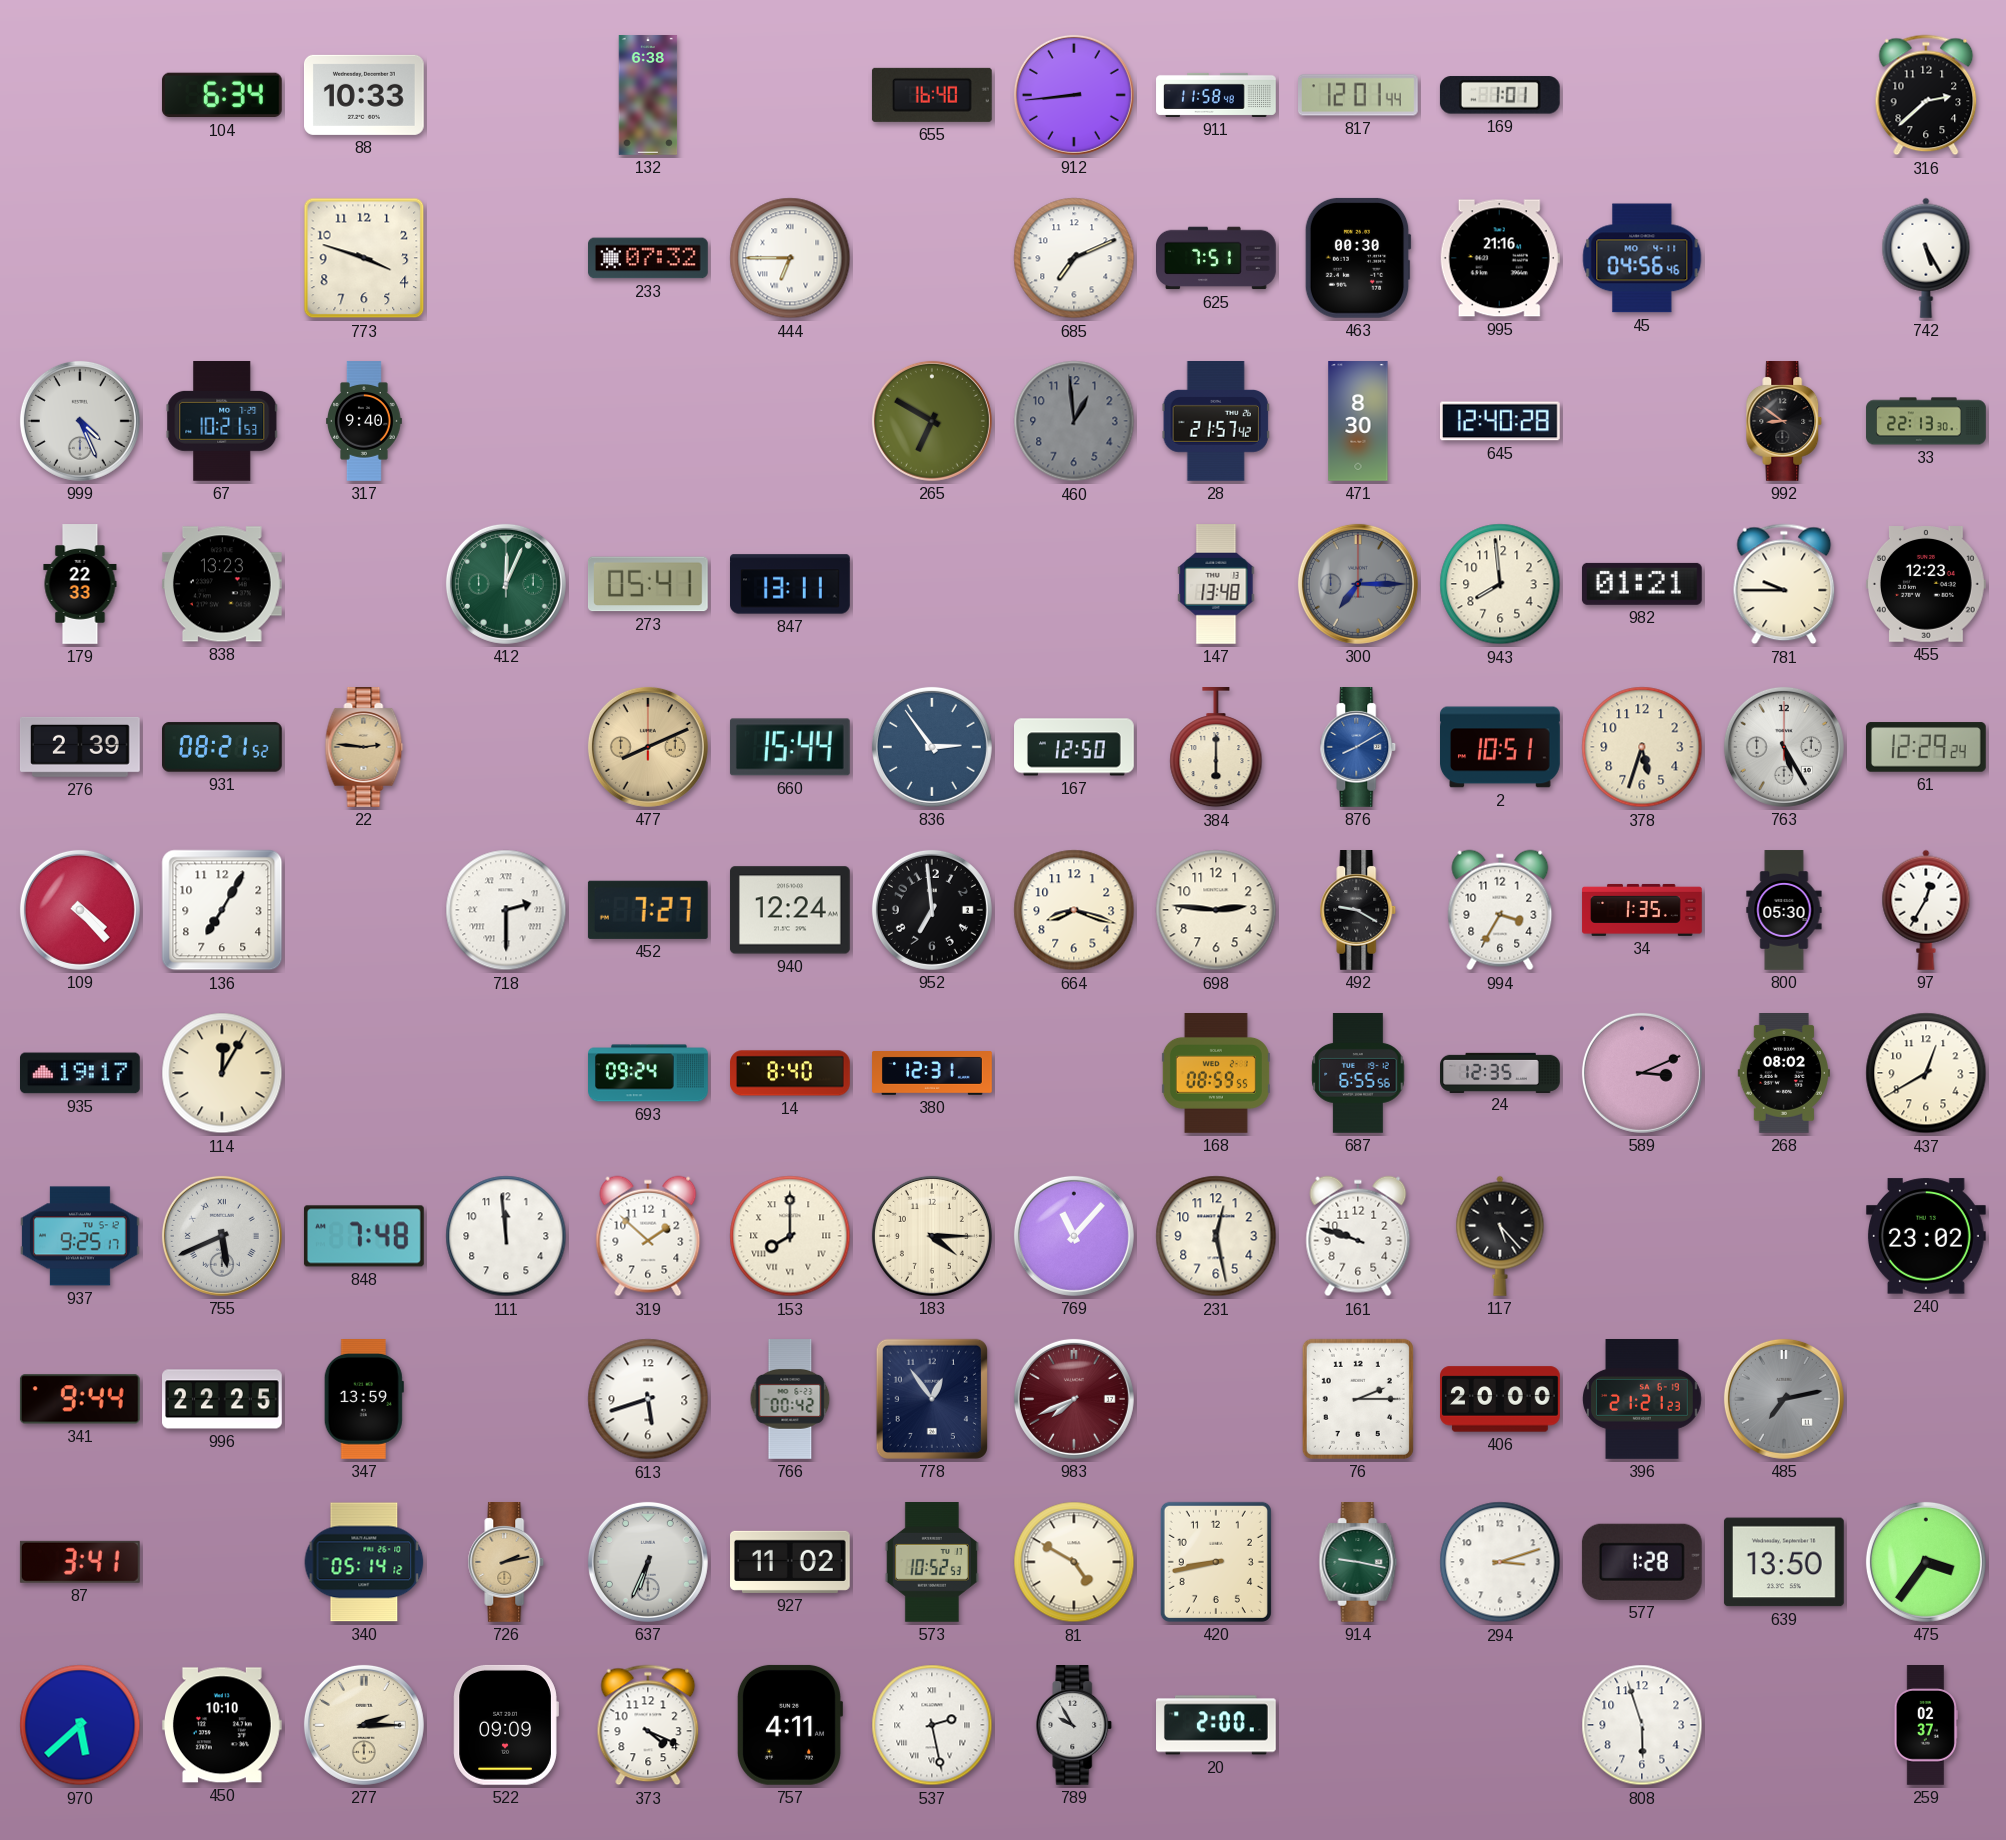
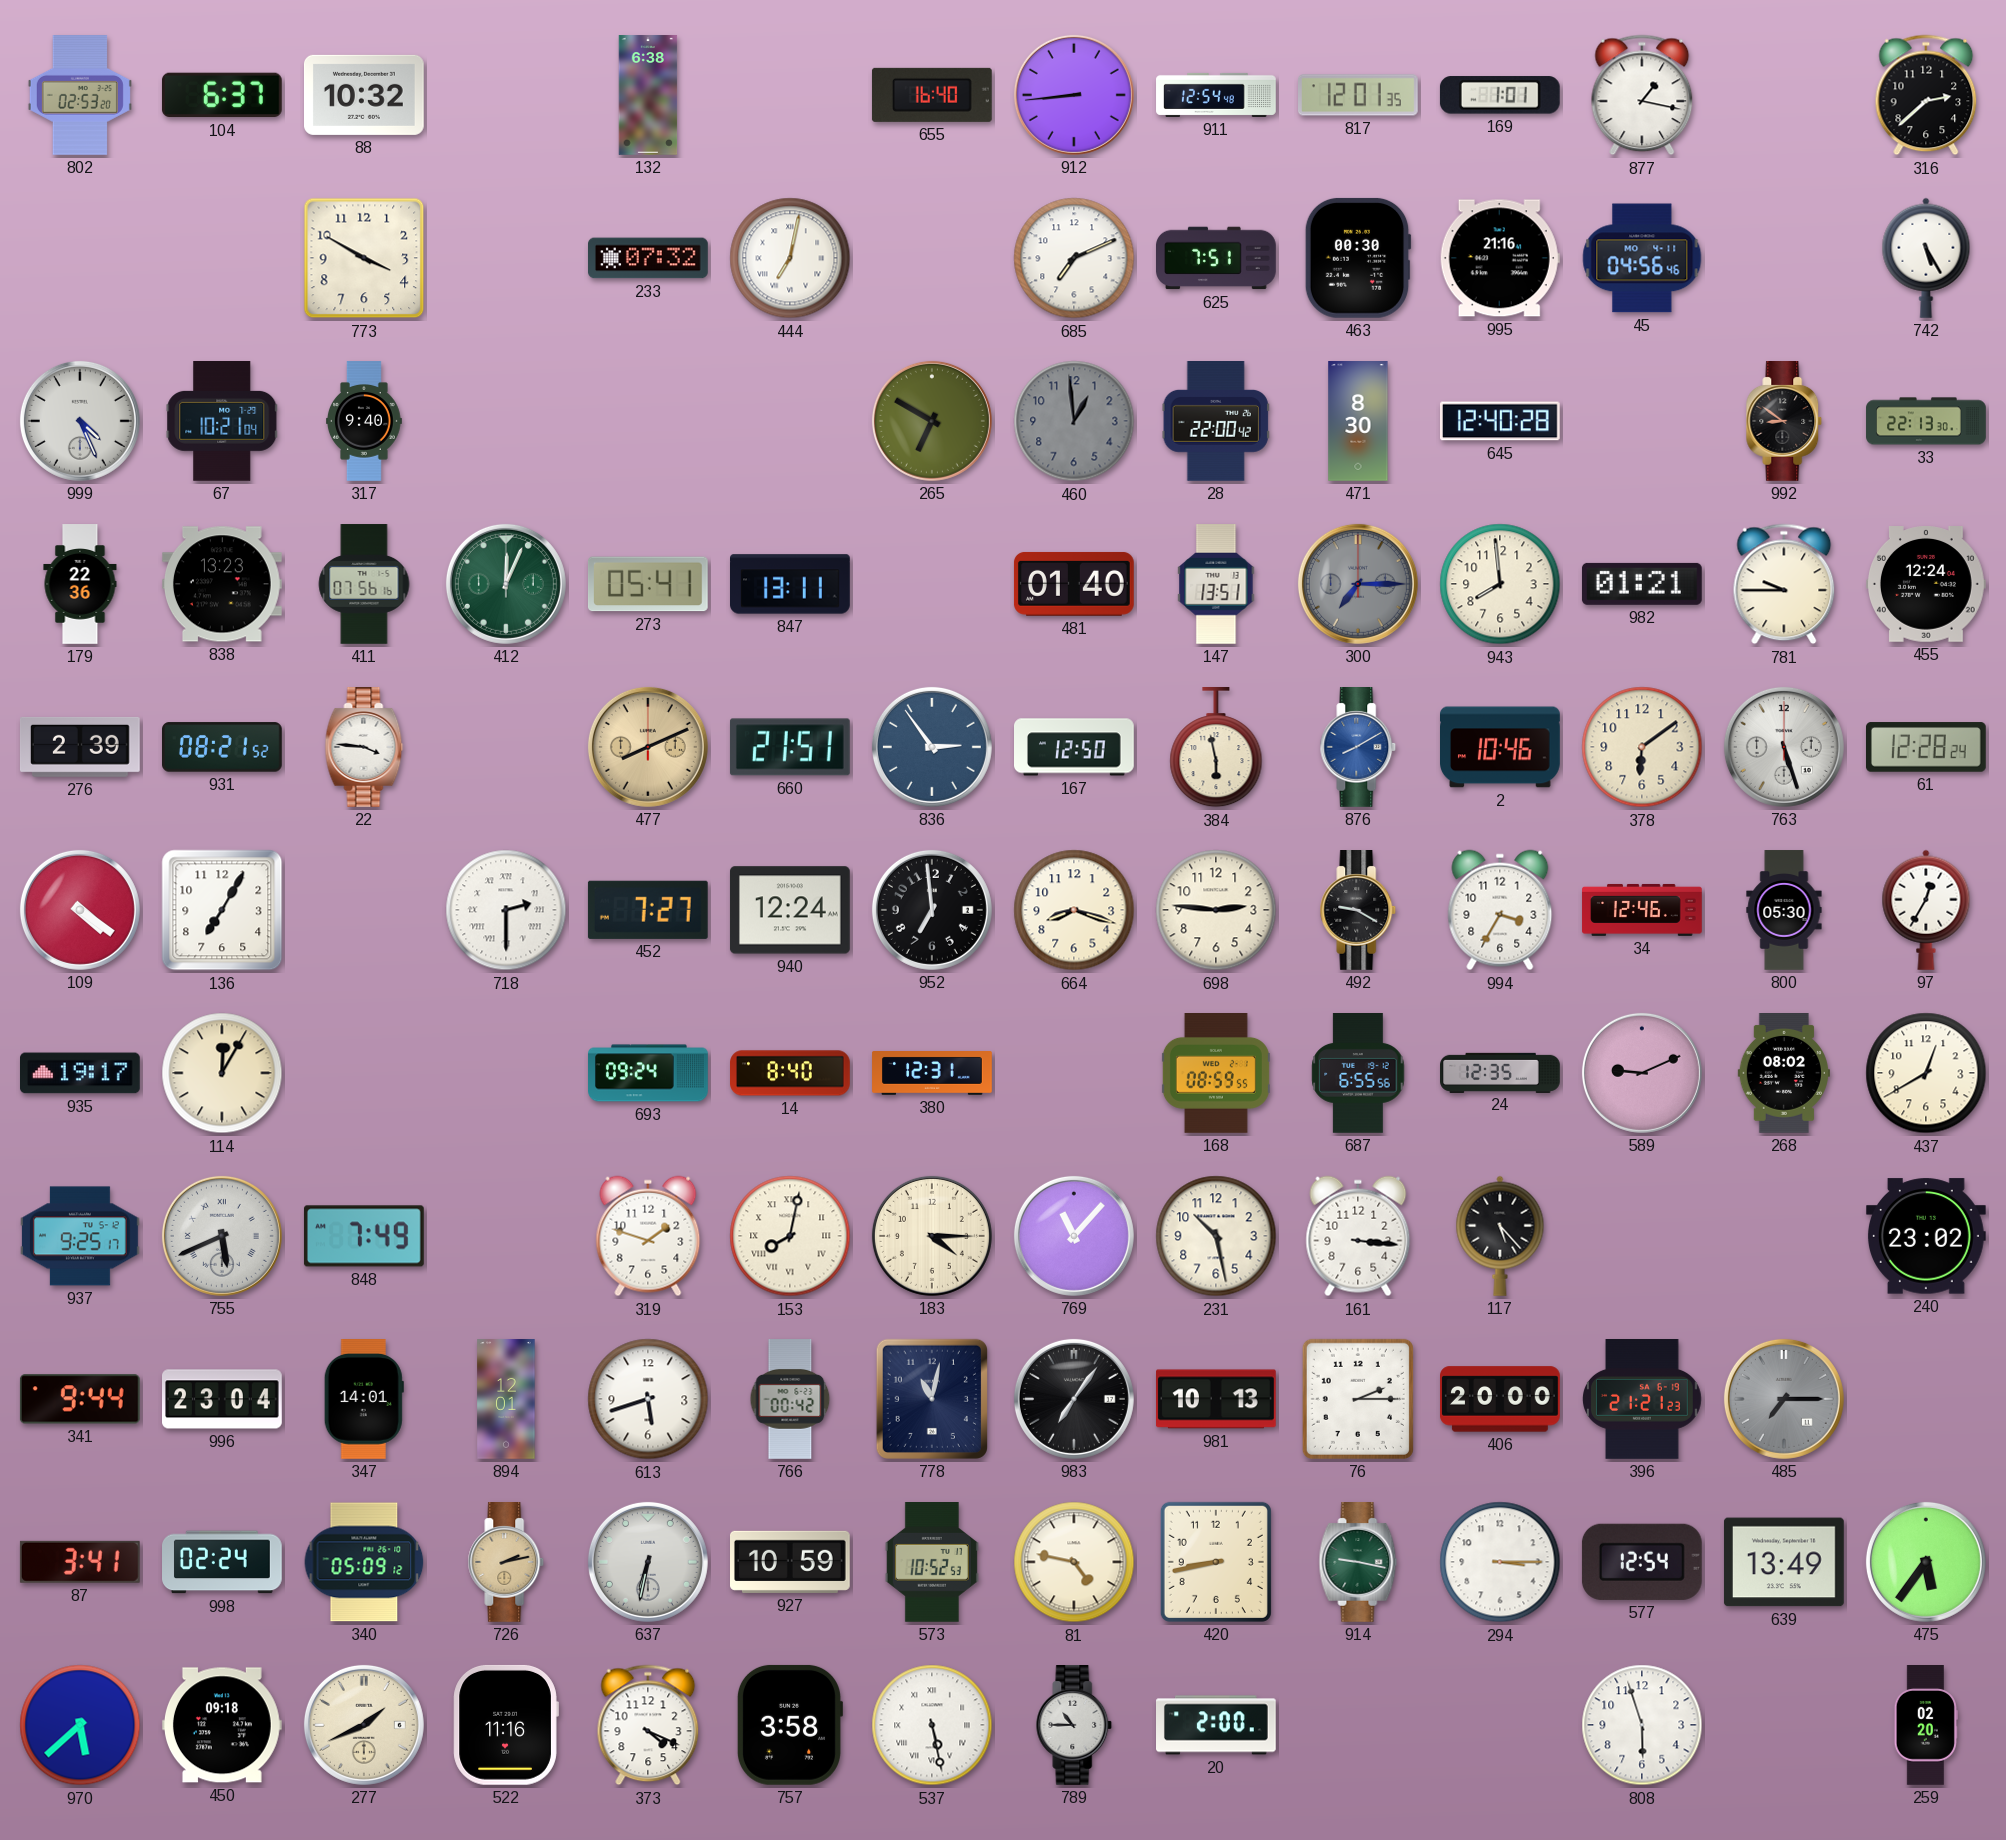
802: none -> 02:53
104: 6:34 -> 6:37
88: 10:33 -> 10:32
911: 11:58 -> 12:54
817: 12:01:44 -> 12:01:35
877: none -> 1:17
773: 3:48 -> 3:50
444: 6:45 -> 7:02
67: 10:21:53 -> 10:21:04
28: 21:57 -> 22:00
179: 22:33 -> 22:36
411: none -> 07:56
481: none -> 01:40
147: 13:48 -> 13:51
455: 12:23 -> 12:24
22: 2:46 -> 3:46
22 dial: champagne -> white
660: 15:44 -> 21:51
384: 6:00 -> 5:58
2: 10:51 -> 10:46
378: 5:33 -> 6:09
763: 5:25 -> 5:27
61: 12:29 -> 12:28
109: 4:23 -> 4:21
34: 1:35 -> 12:46
589: 3:11 -> 9:11
848: 7:48 -> 7:49
111: 11:59 -> none
319: 1:52 -> 1:48
153: 8:00 -> 8:02
231: 12:28 -> 10:28
161: 9:48 -> 3:16
996: 22:25 -> 23:04
347: 13:59 -> 14:01
894: none -> 12:01
778: 12:54 -> 11:02
983: 7:41 -> 7:06
983 dial: burgundy -> black
981: none -> 10:13
485: 7:13 -> 7:15
998: none -> 02:24
340: 05:14 -> 05:09
637: 6:34 -> 6:32
927: 11:02 -> 10:59
81: 4:50 -> 4:47
294: 3:12 -> 3:15
577: 1:28 -> 12:54
639: 13:50 -> 13:49
475: 3:36 -> 5:36
450: 10:10 -> 09:18
277: 2:15 -> 1:41
522: 09:09 -> 11:16
757: 4:11 -> 3:58
537: 2:28 -> 5:28
789: 9:55 -> 10:45
259: 02:37 -> 02:20
